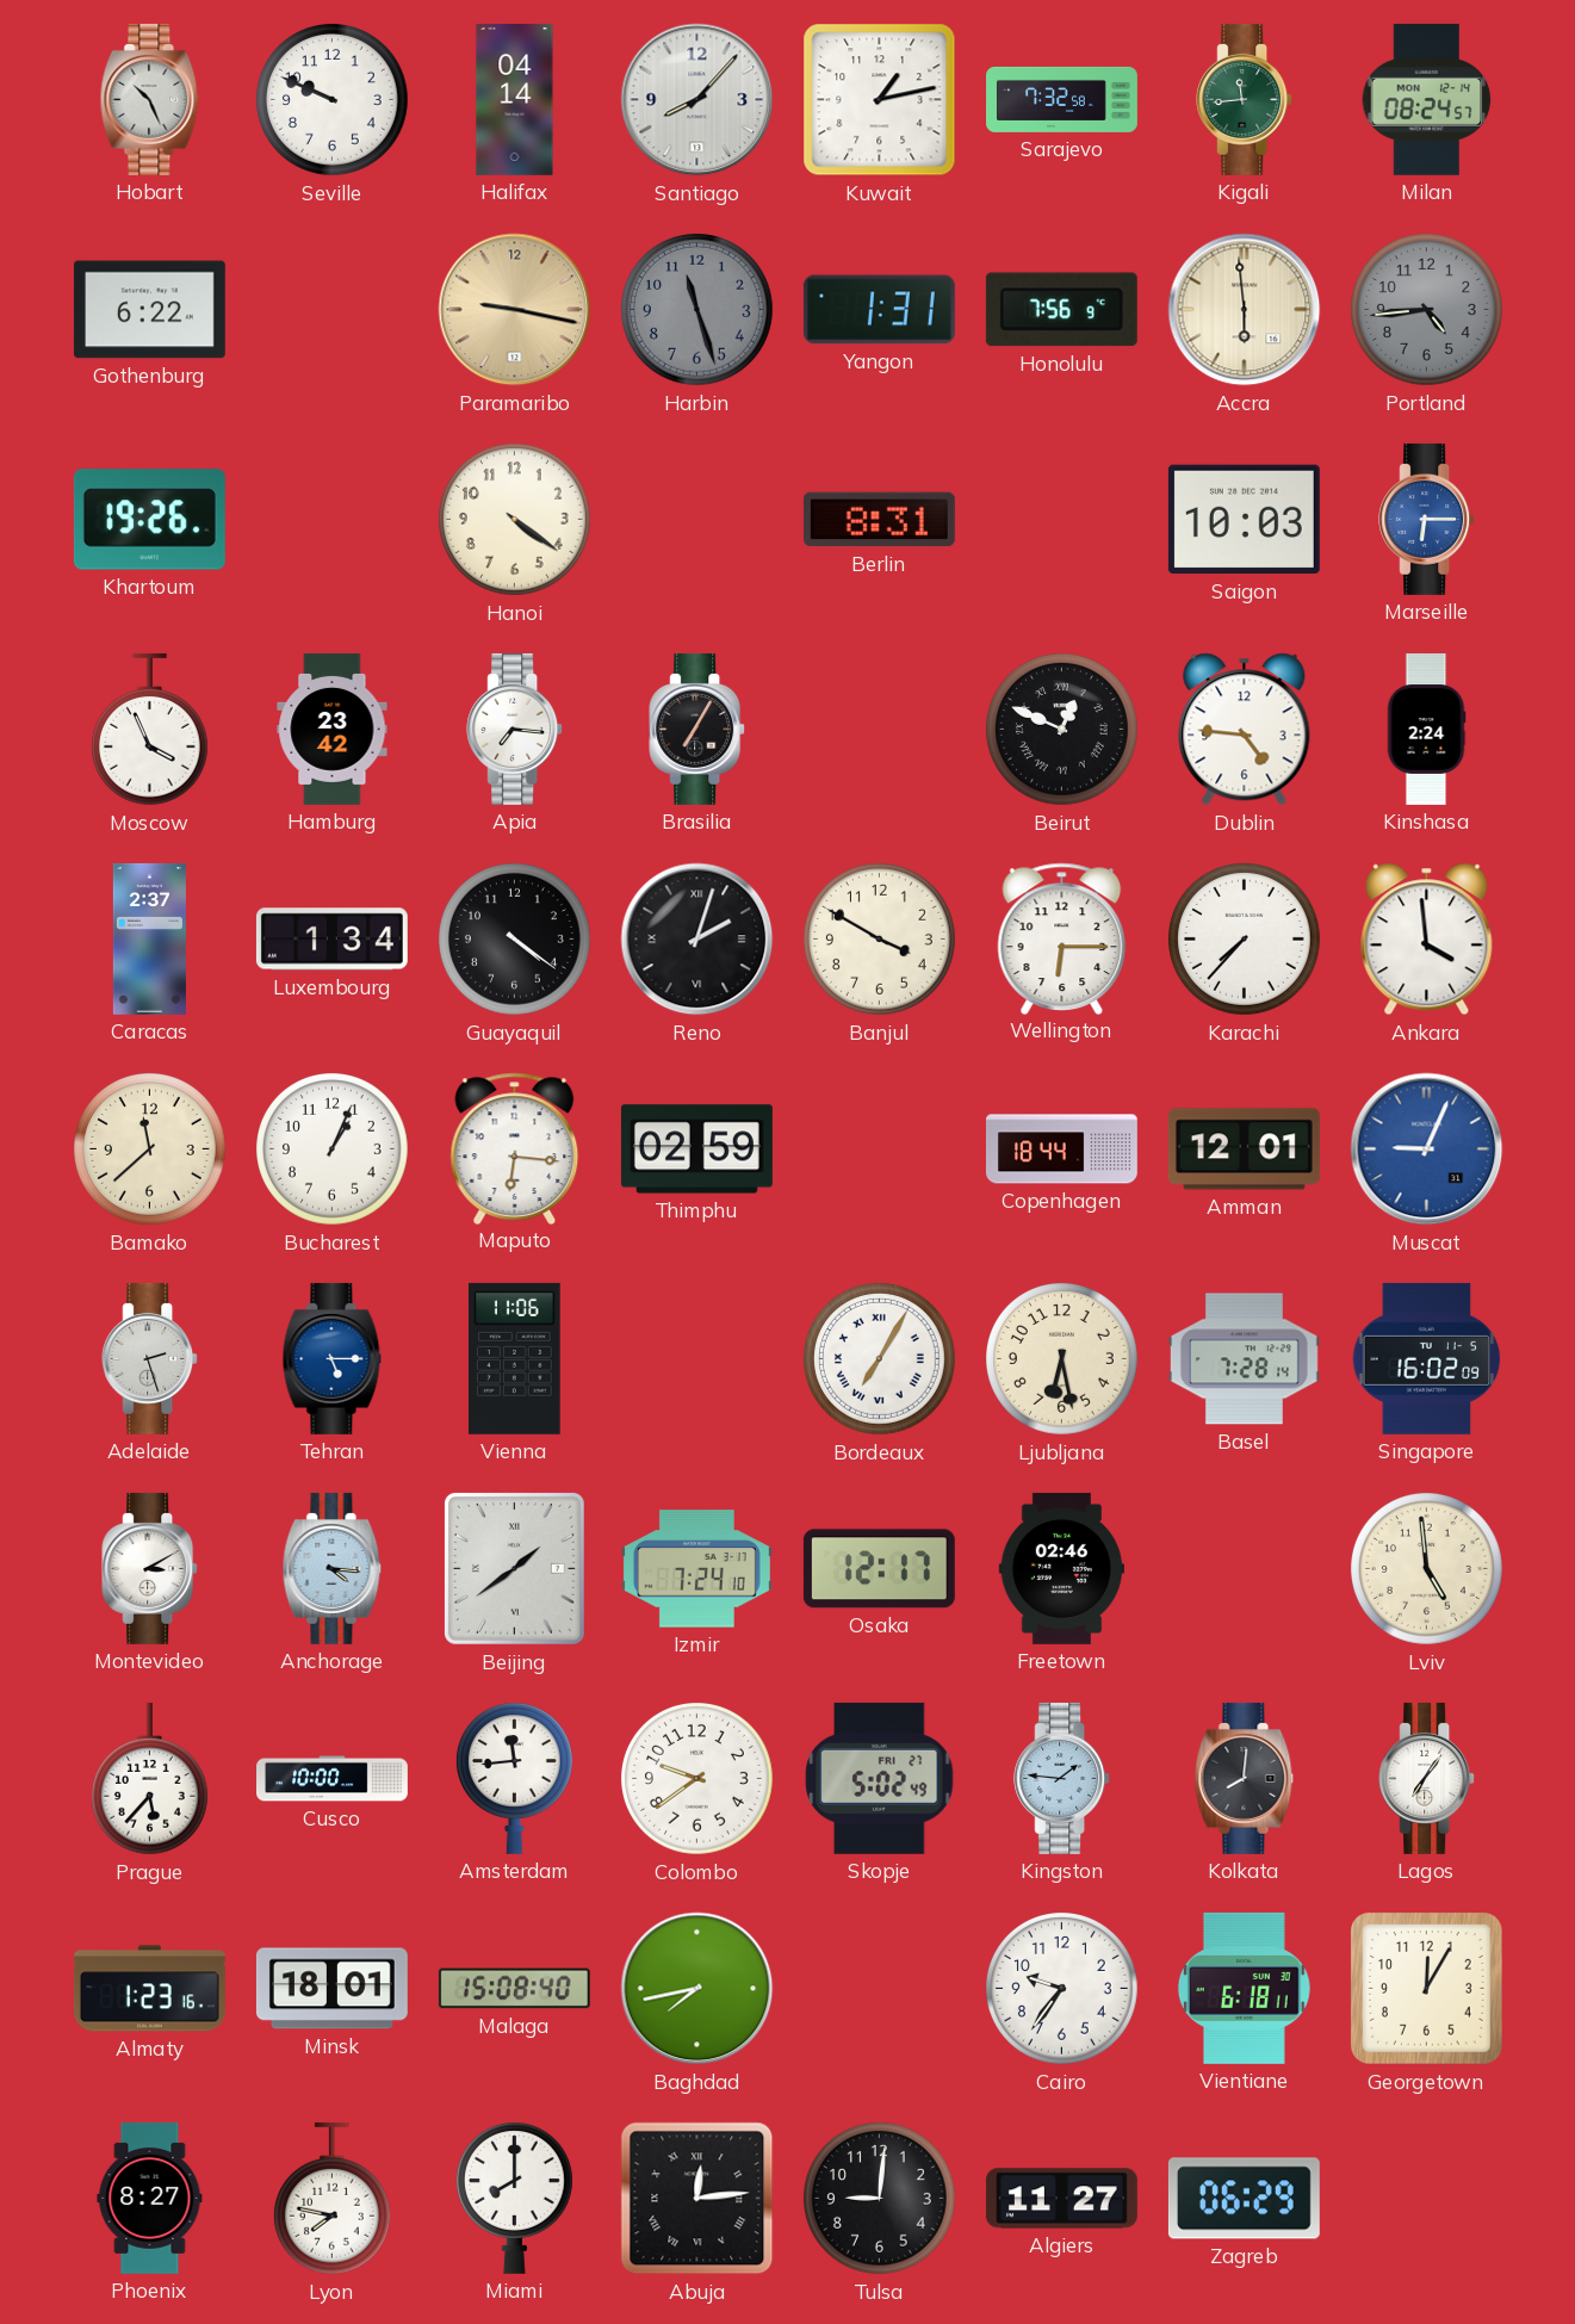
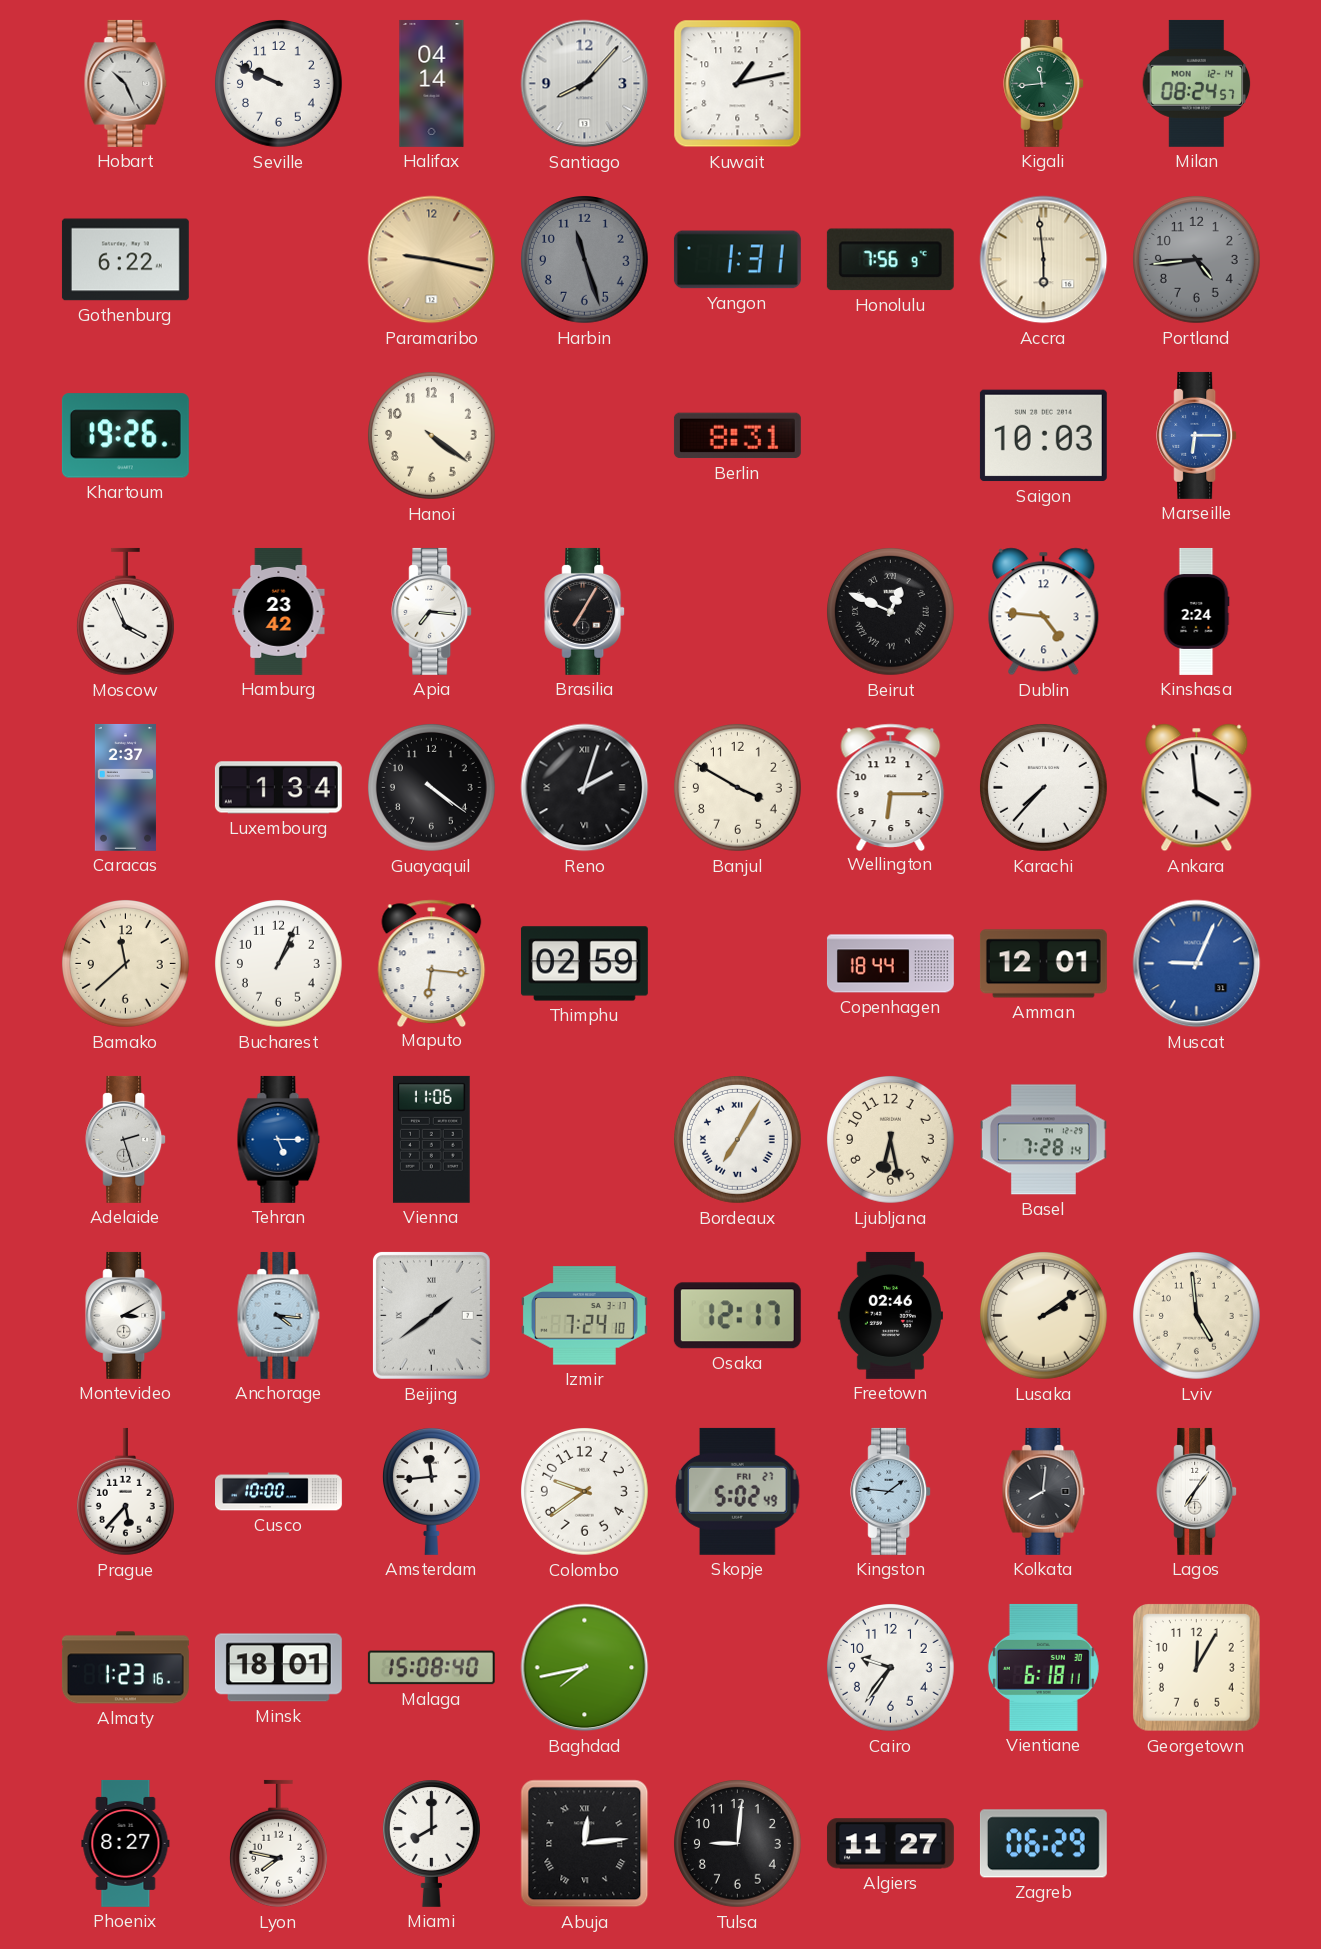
Sarajevo: 7:32 -> none
Singapore: 16:02 -> none
Lusaka: none -> 2:09
